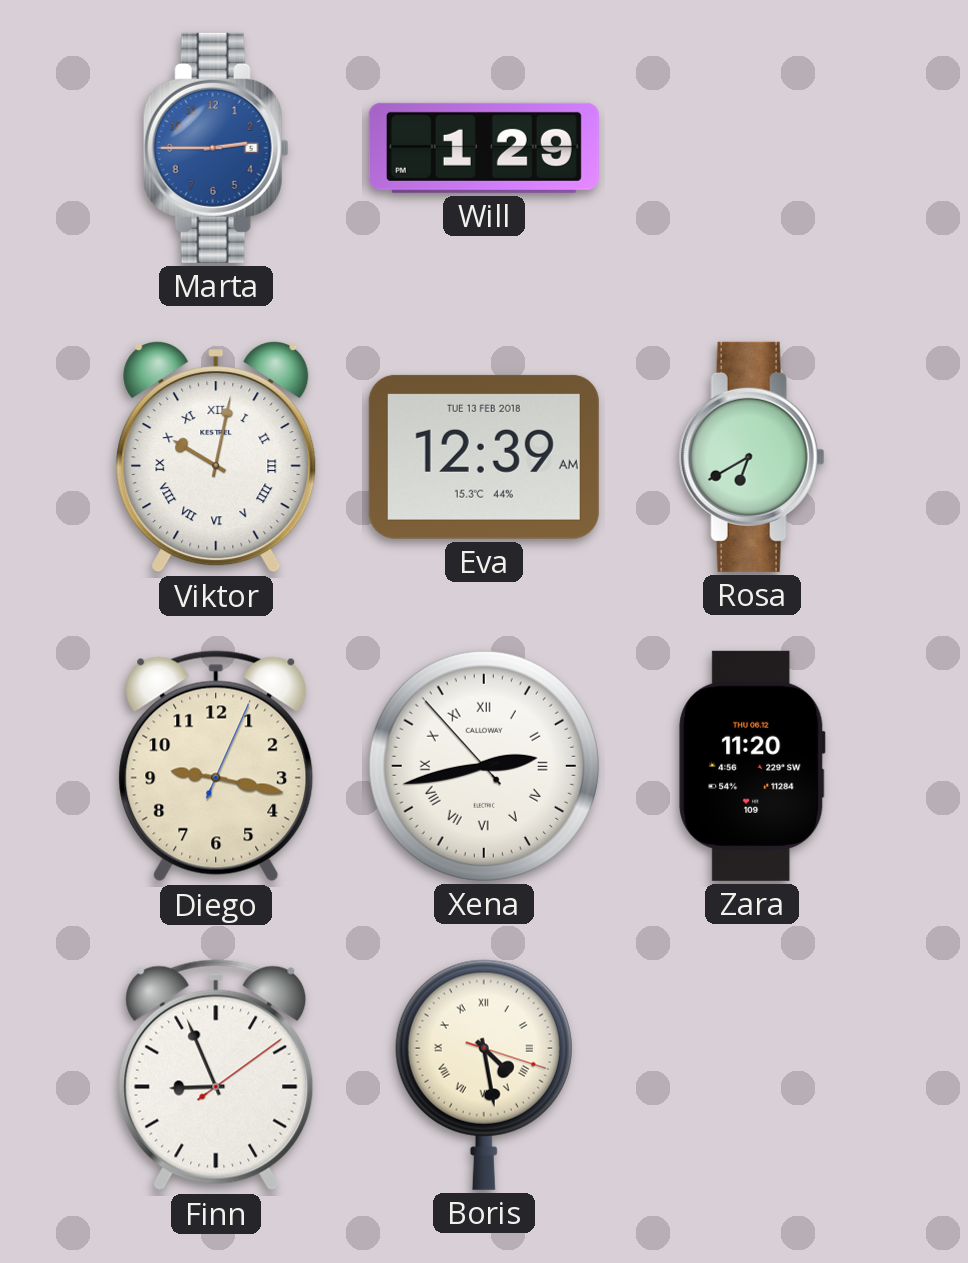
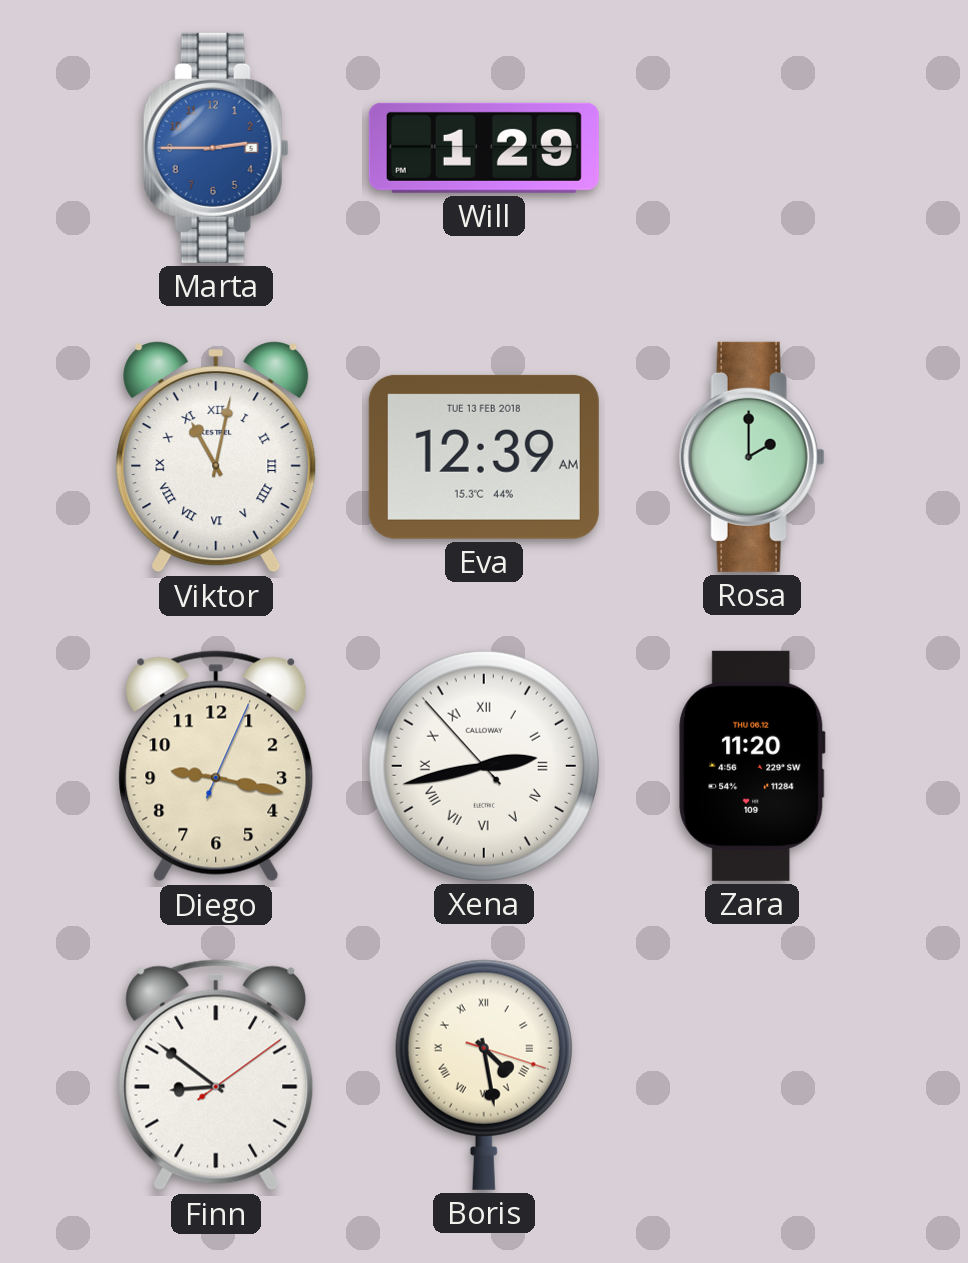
Viktor: 10:02 -> 11:02
Rosa: 6:40 -> 2:00
Finn: 8:56 -> 8:51
